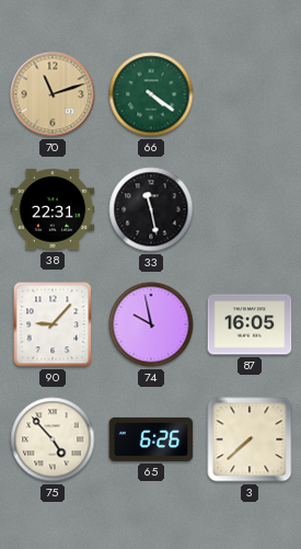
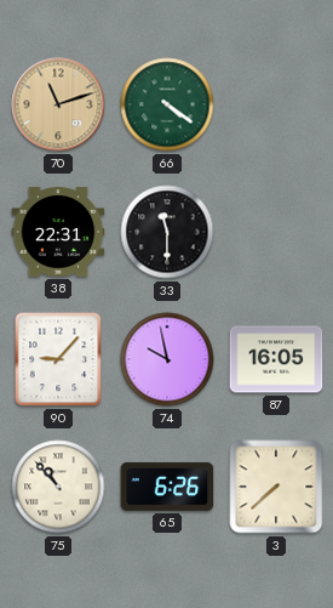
33: 11:28 -> 11:30
75: 4:53 -> 10:53
